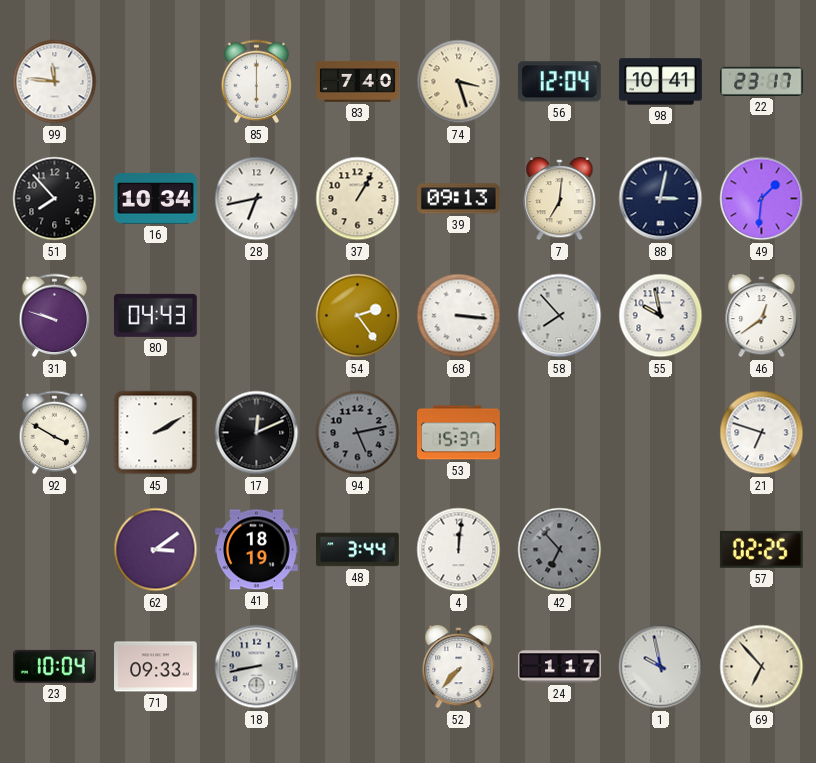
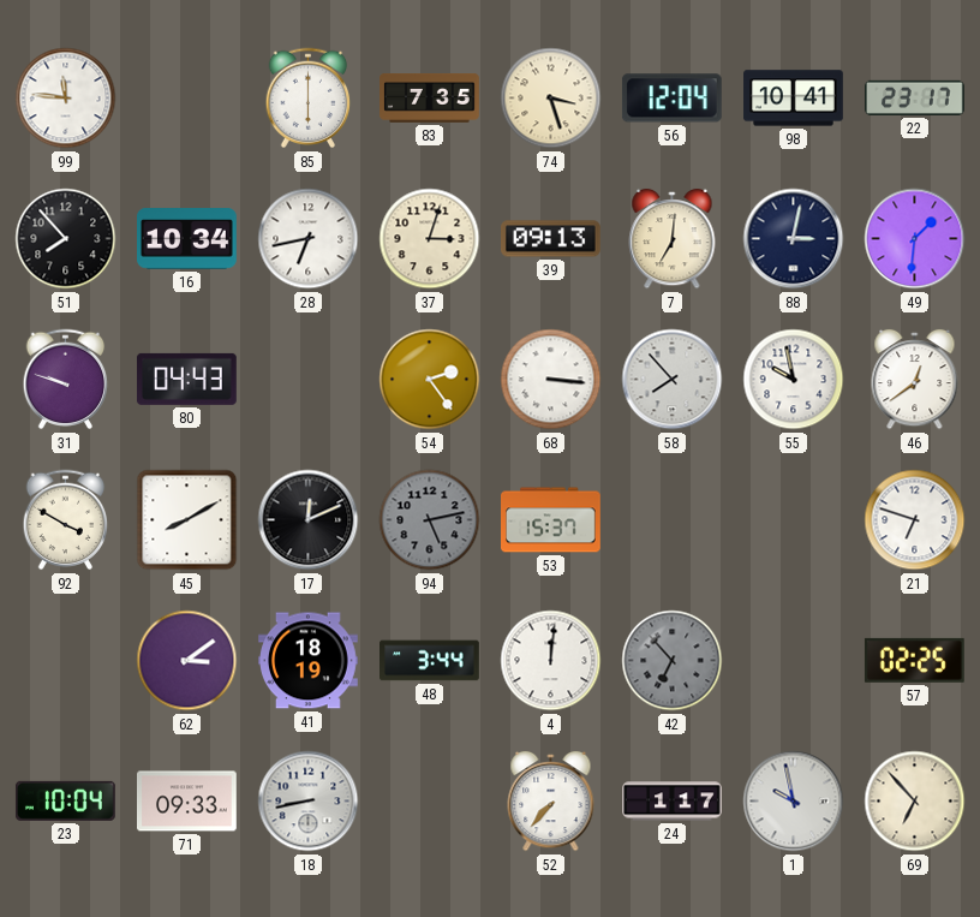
83: 7:40 -> 7:35
37: 1:05 -> 3:03
45: 2:10 -> 8:10
